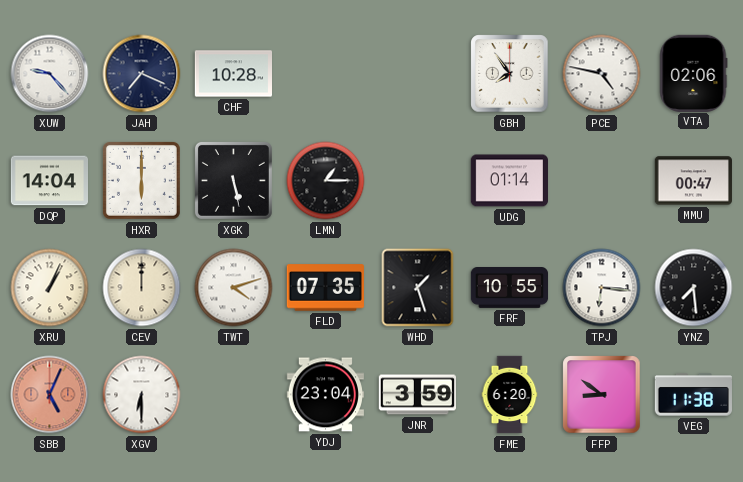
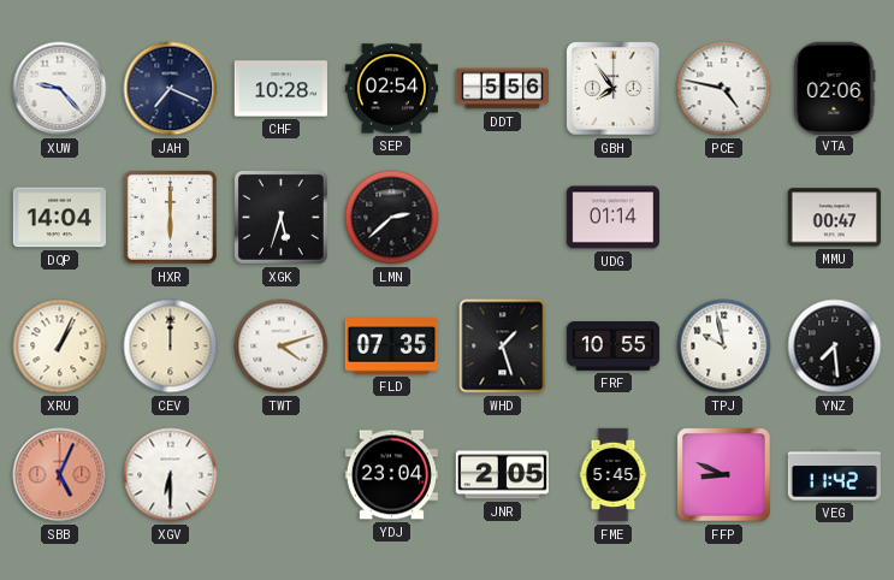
SEP: none -> 02:54
DDT: none -> 5:56
XGK: 5:28 -> 5:33
LMN: 1:15 -> 2:38
TPJ: 6:16 -> 9:58
JNR: 3:59 -> 2:05
FME: 6:20 -> 5:45
FFP: 8:51 -> 8:49
VEG: 11:38 -> 11:42
